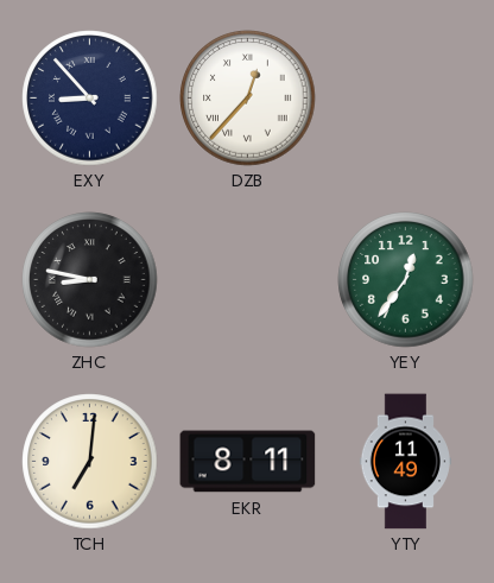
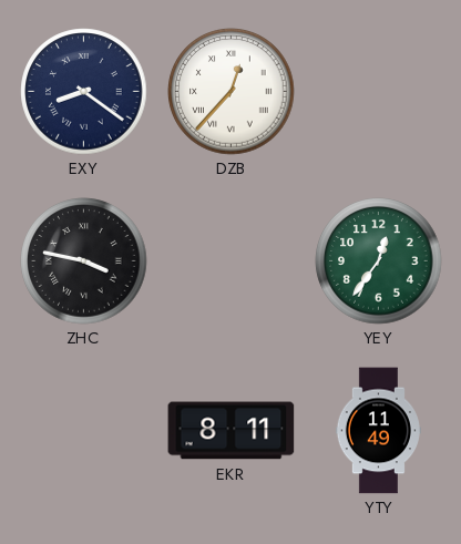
EXY: 8:53 -> 8:21
ZHC: 8:47 -> 3:47
TCH: 7:01 -> none
